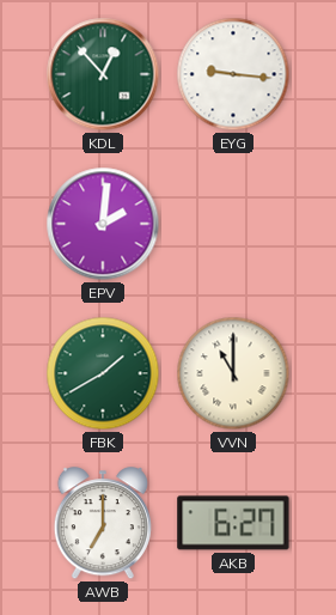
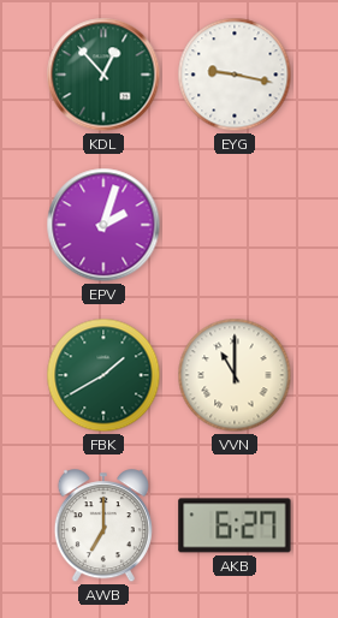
EYG: 9:16 -> 9:17
EPV: 2:01 -> 2:03
